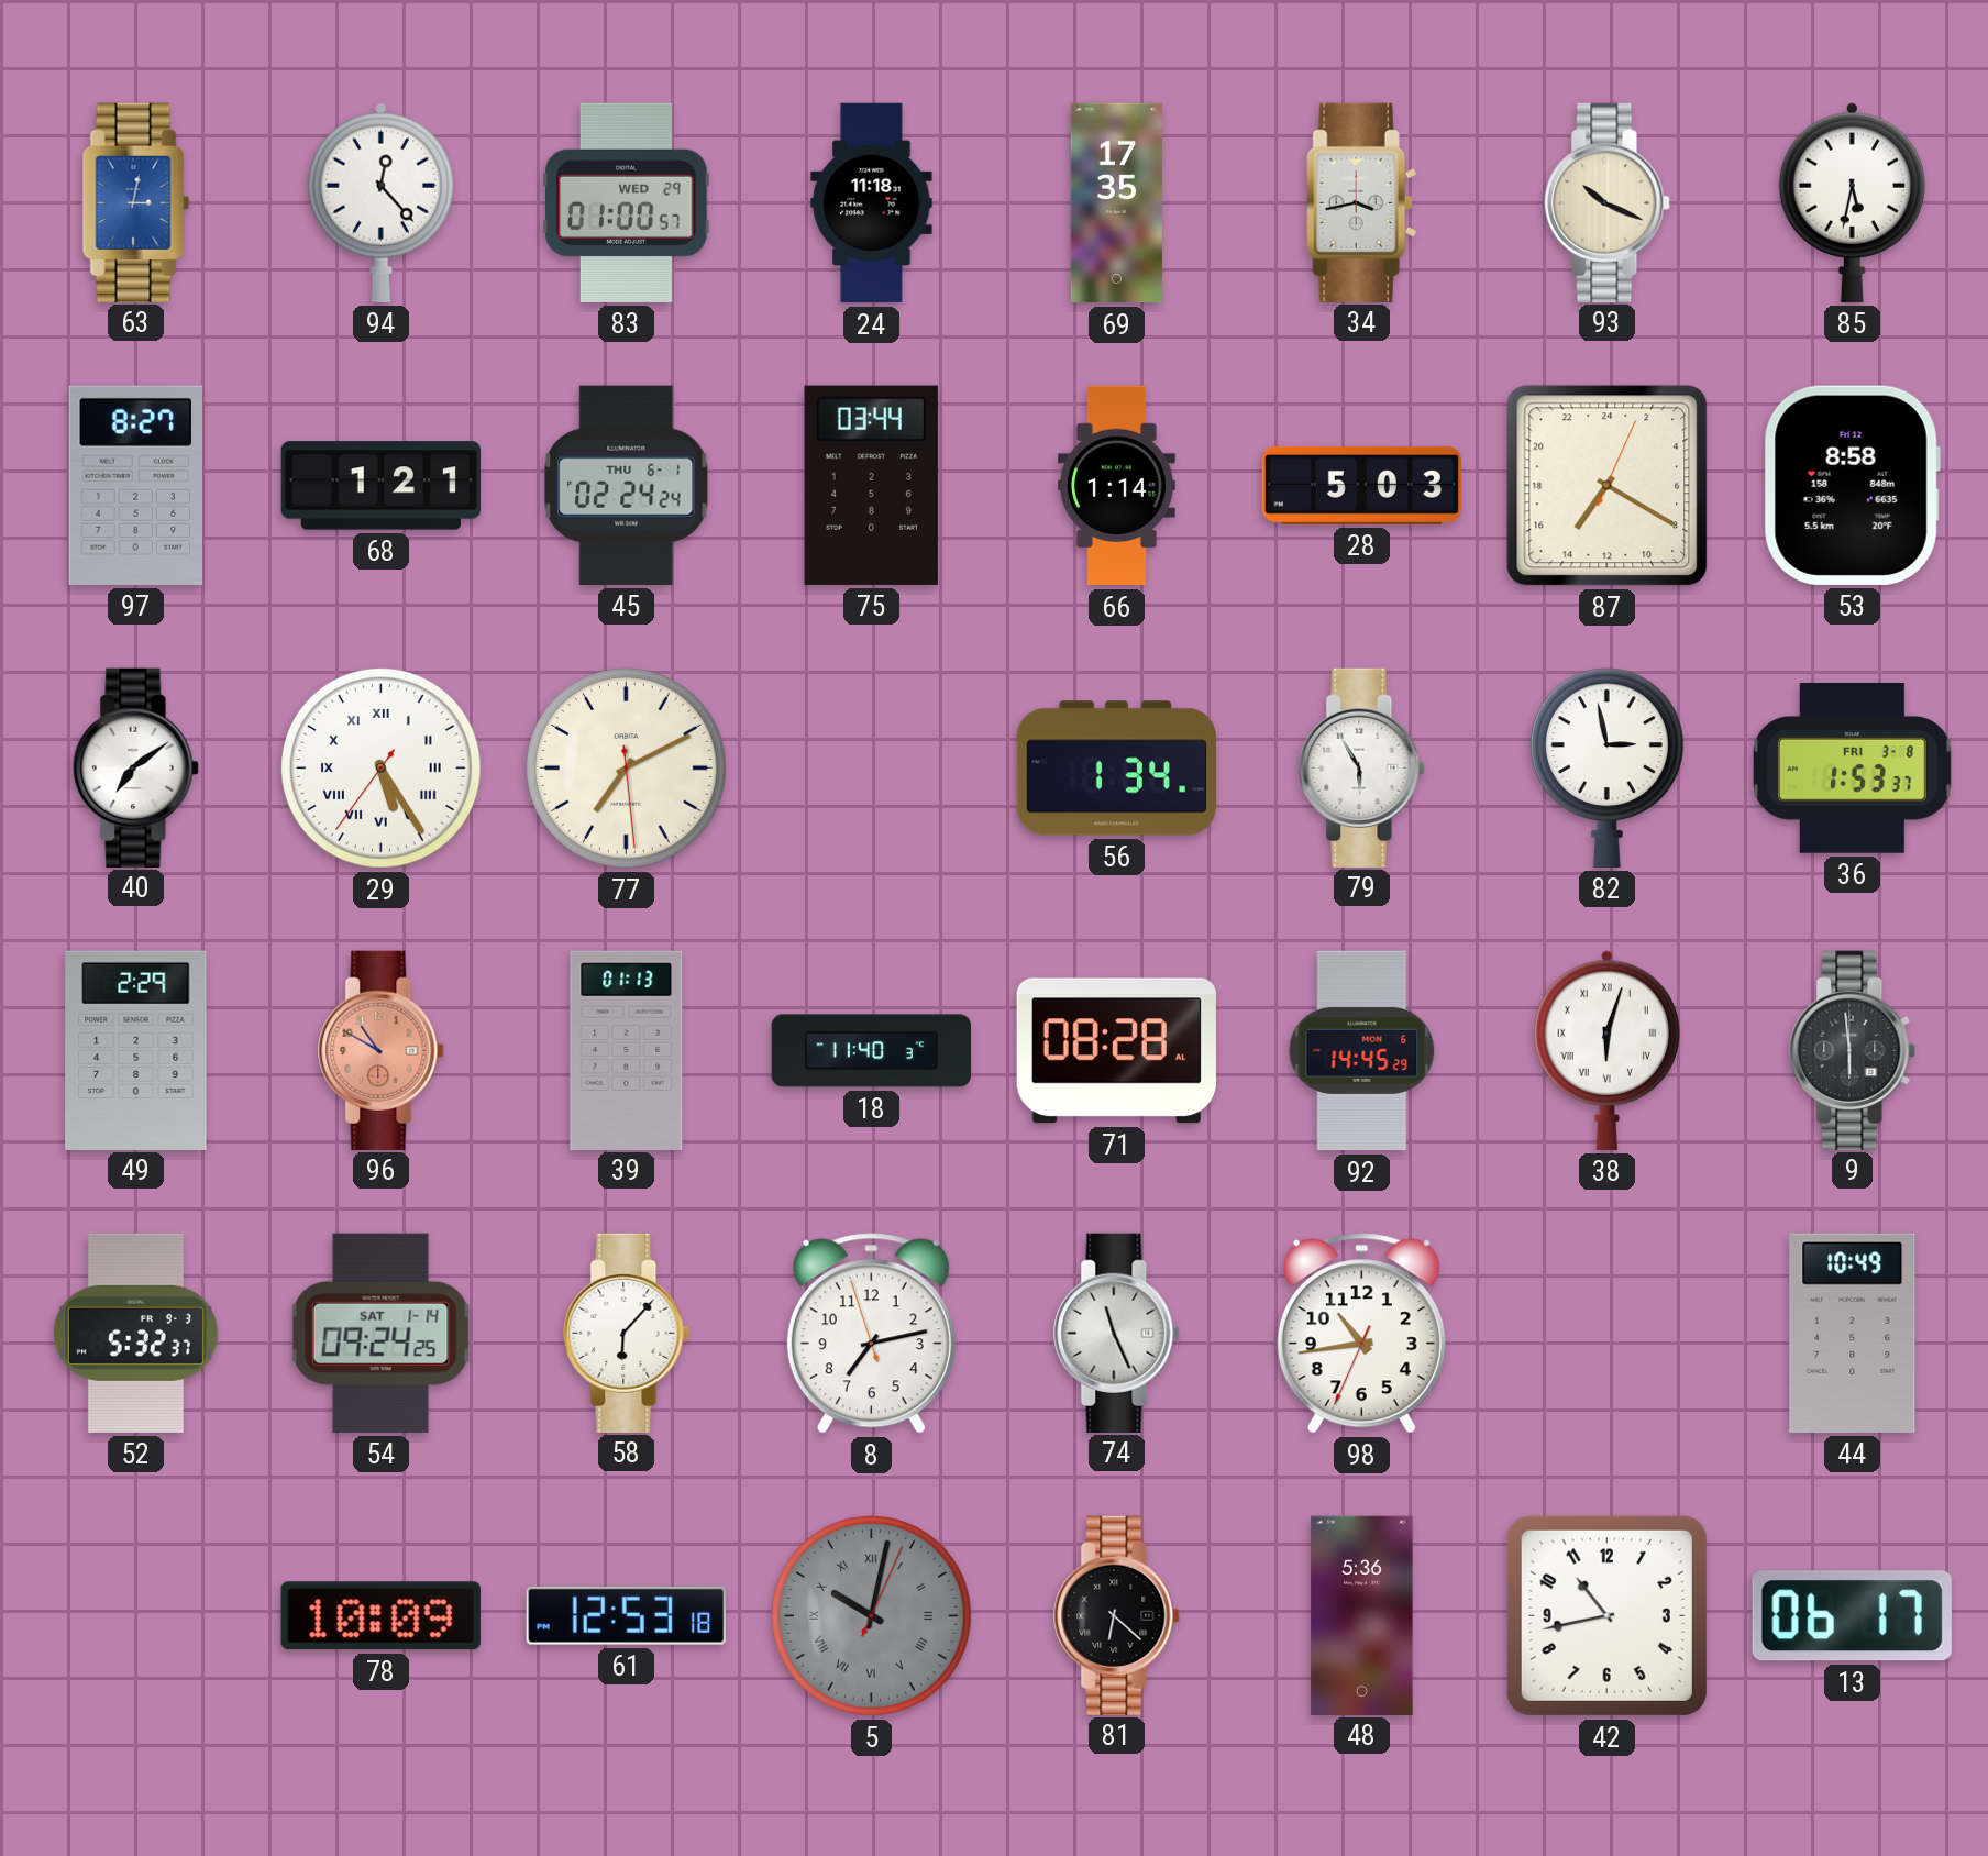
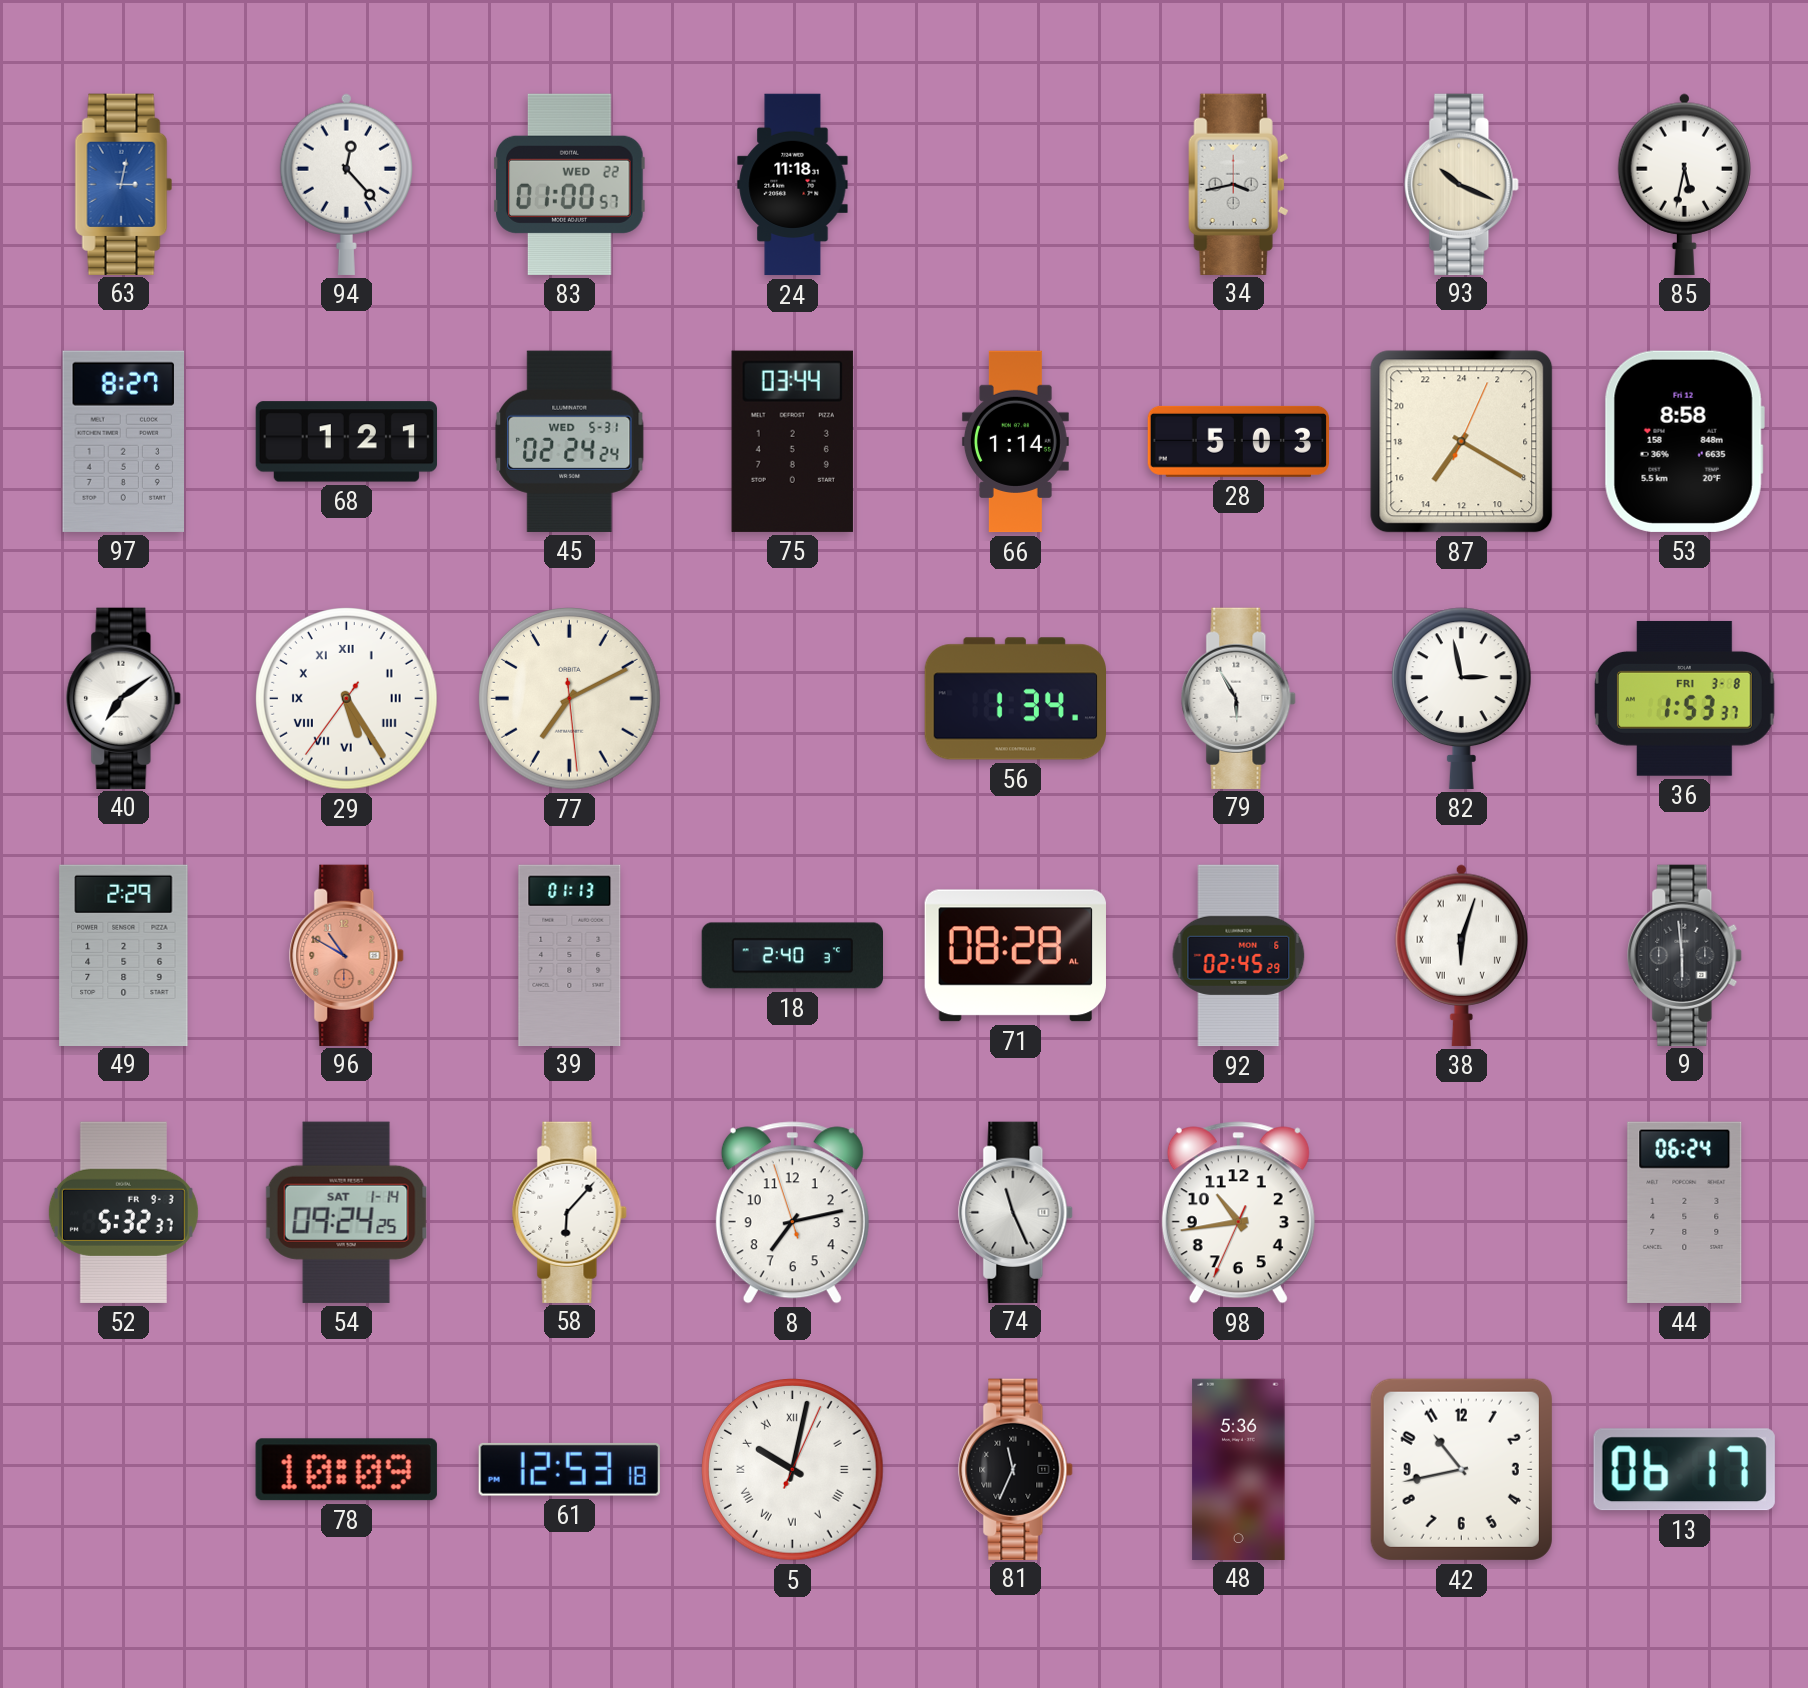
83 date: WED 29 -> WED 22
69: 17:35 -> none
45 date: THU 6-1 -> WED 5-31
18: 11:40 -> 2:40
92: 14:45 -> 02:45
44: 10:49 -> 06:24
5 dial: grey -> white
81: 6:22 -> 11:34
